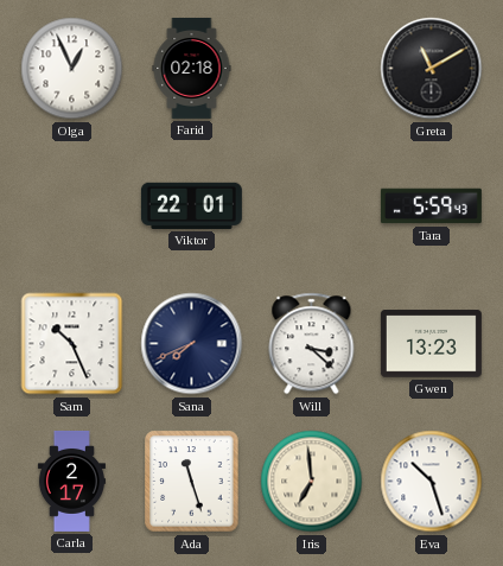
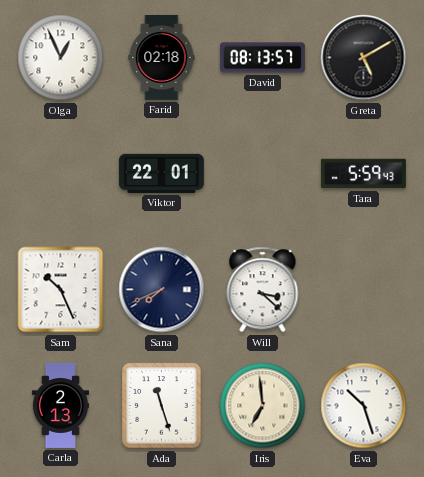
David: none -> 08:13
Greta: 11:10 -> 5:10
Gwen: 13:23 -> none
Carla: 2:17 -> 2:13
